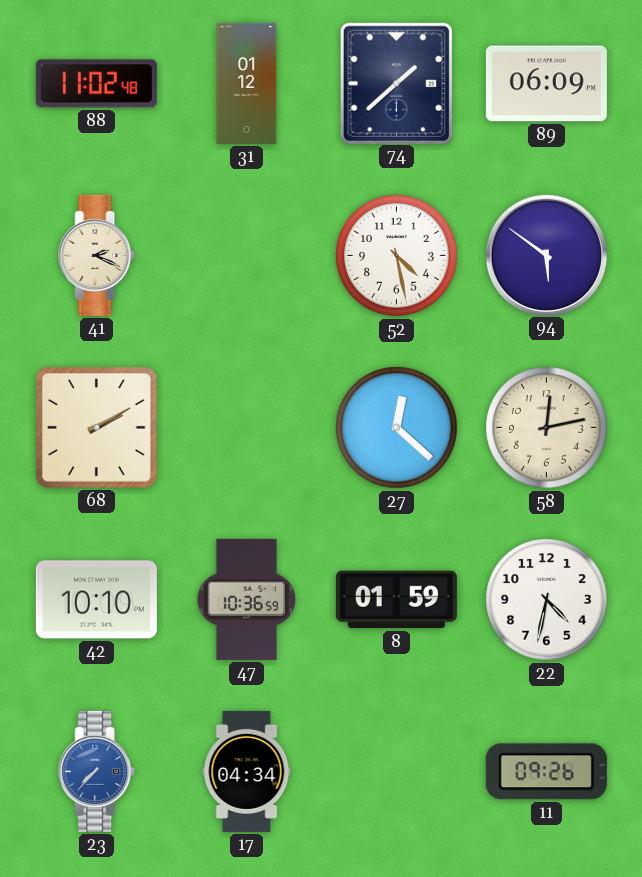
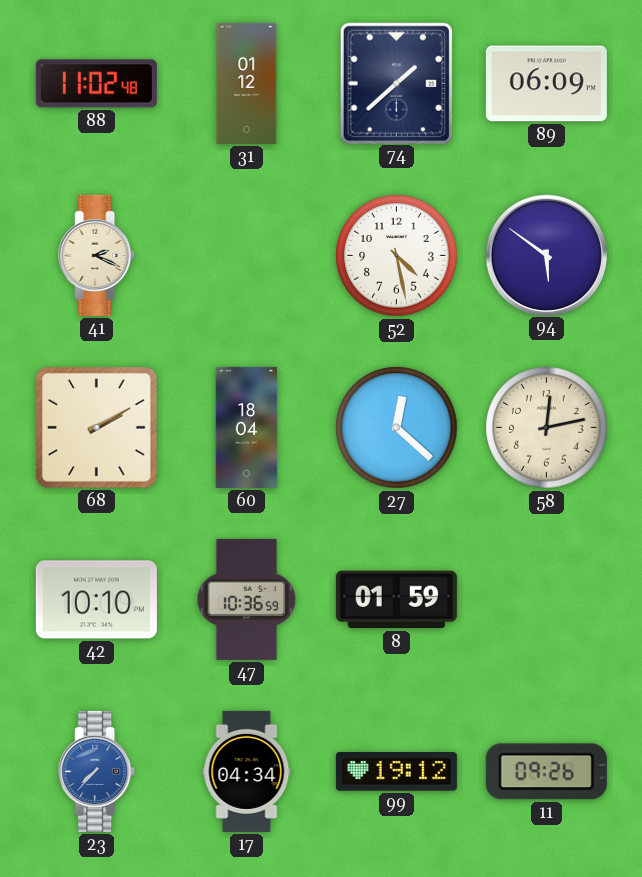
60: none -> 18:04
22: 4:32 -> none
99: none -> 19:12
